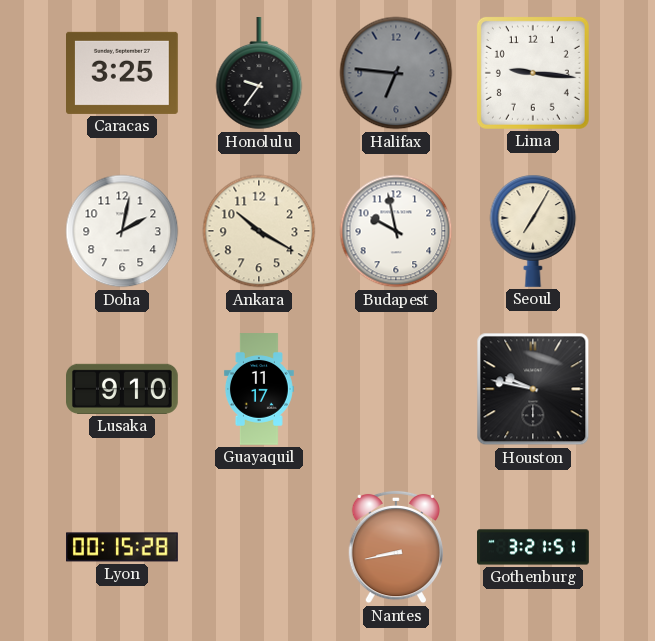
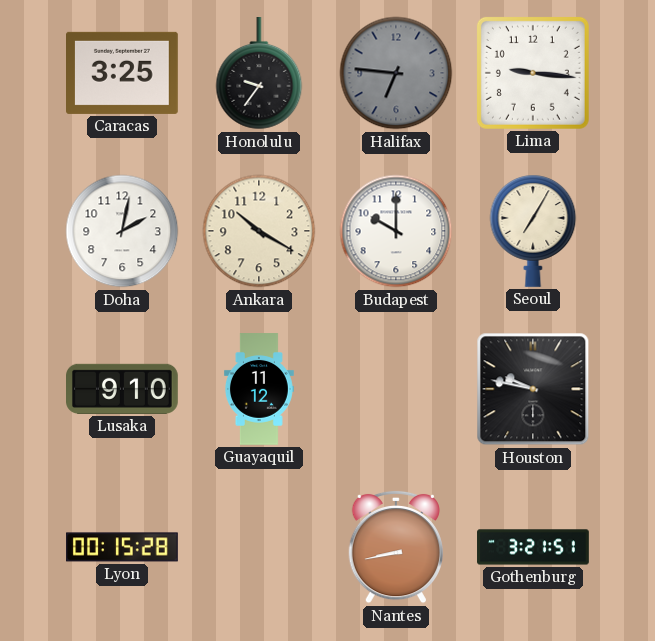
Budapest: 9:58 -> 10:00
Guayaquil: 11:17 -> 11:12
